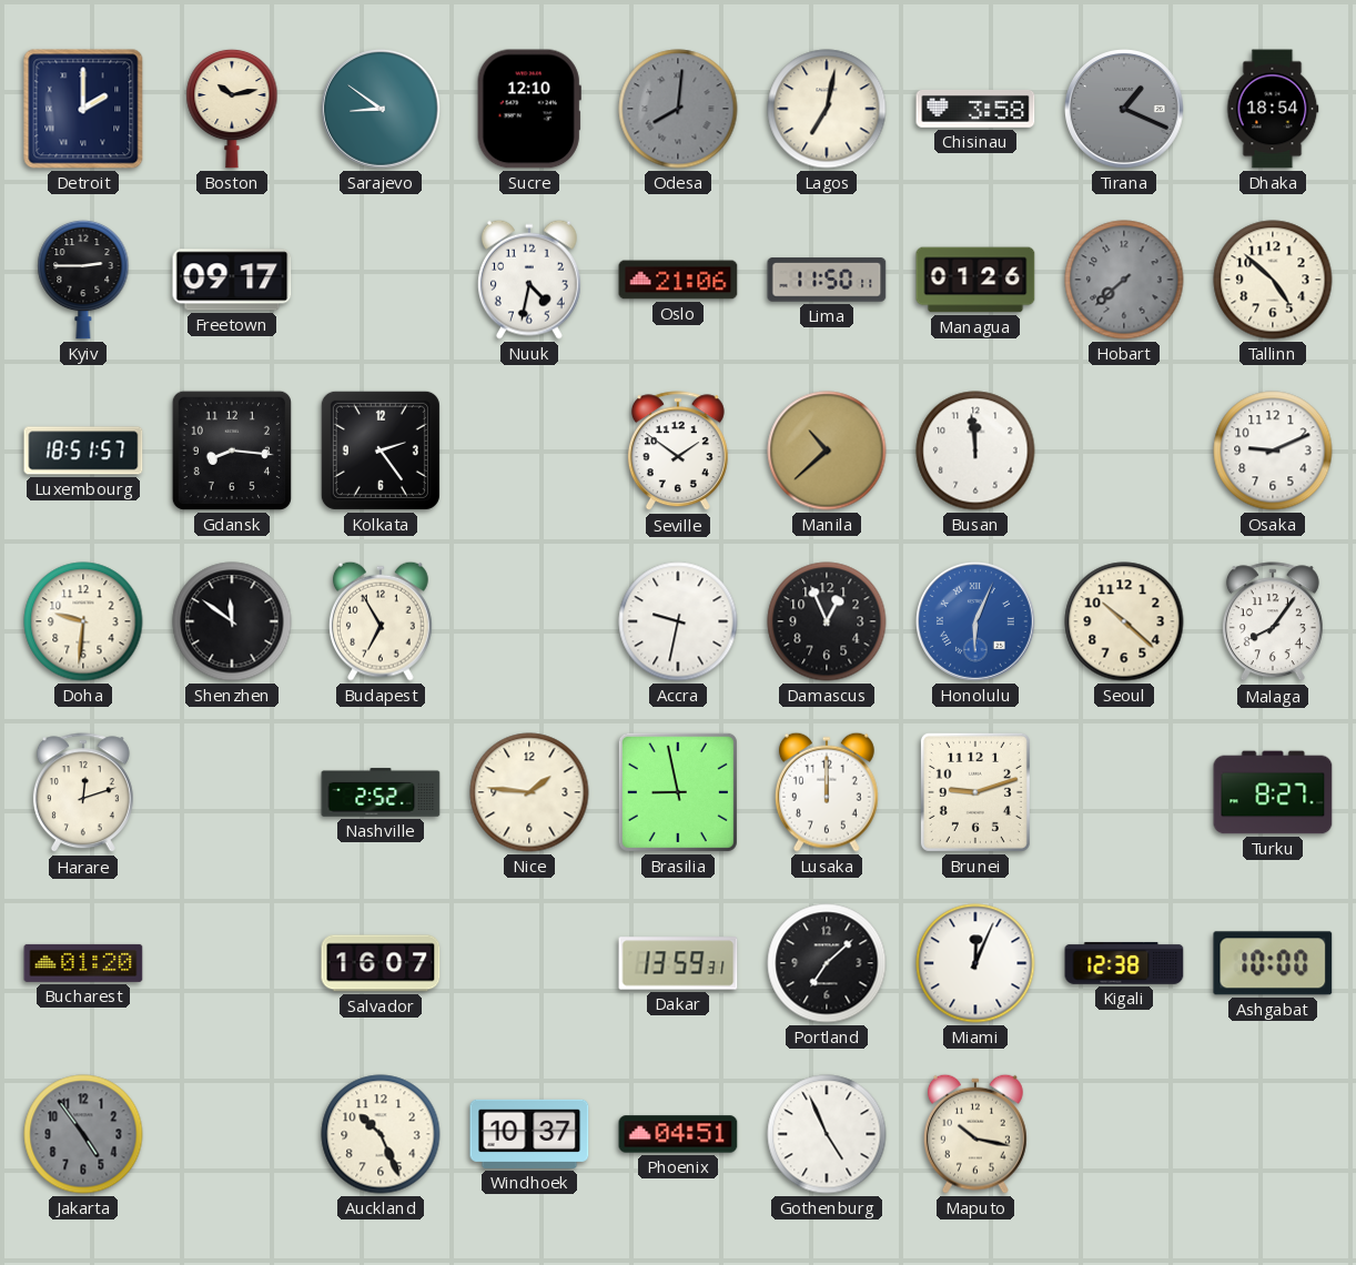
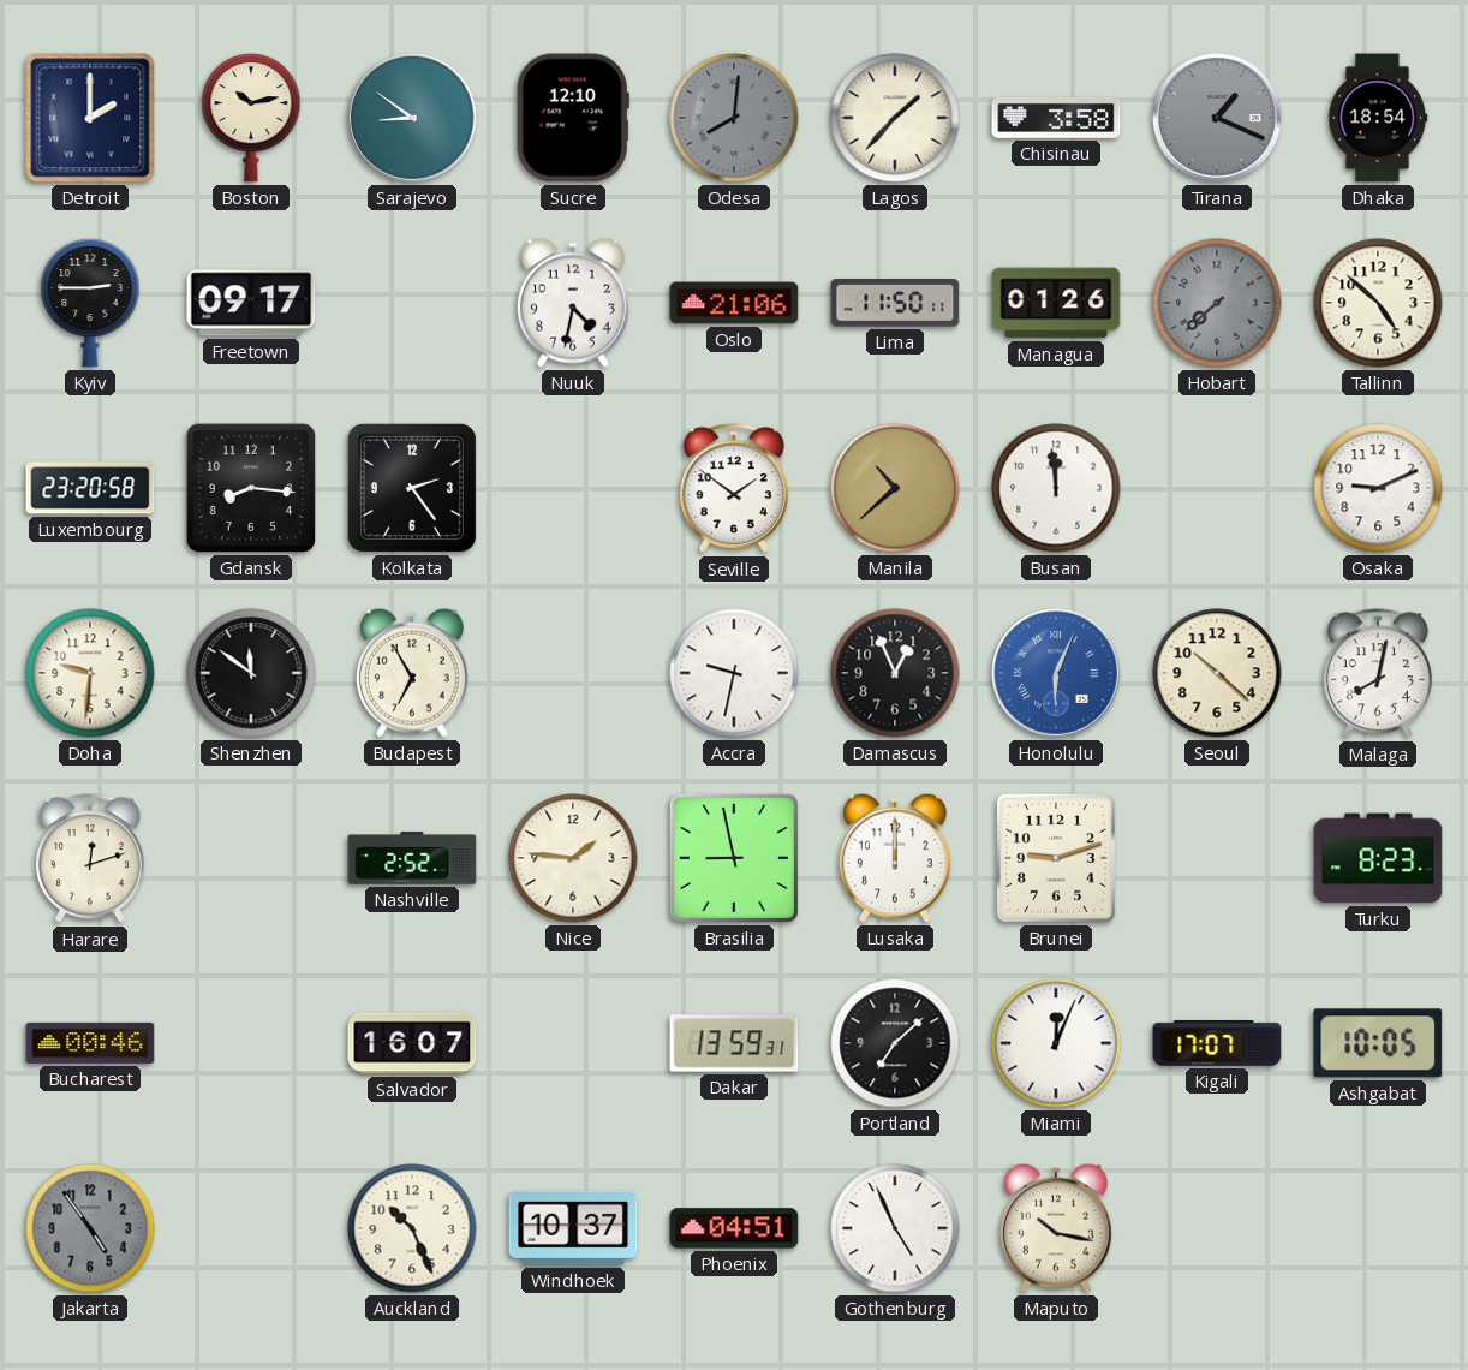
Lagos: 7:02 -> 1:37
Luxembourg: 18:51 -> 23:20
Malaga: 8:06 -> 8:02
Turku: 8:27 -> 8:23
Bucharest: 01:20 -> 00:46
Kigali: 12:38 -> 17:07
Ashgabat: 10:00 -> 10:05
